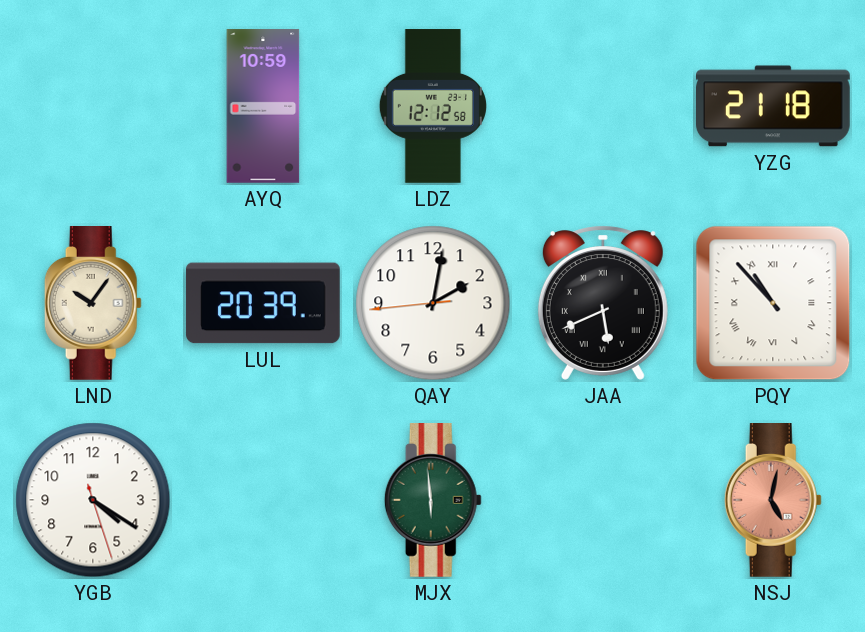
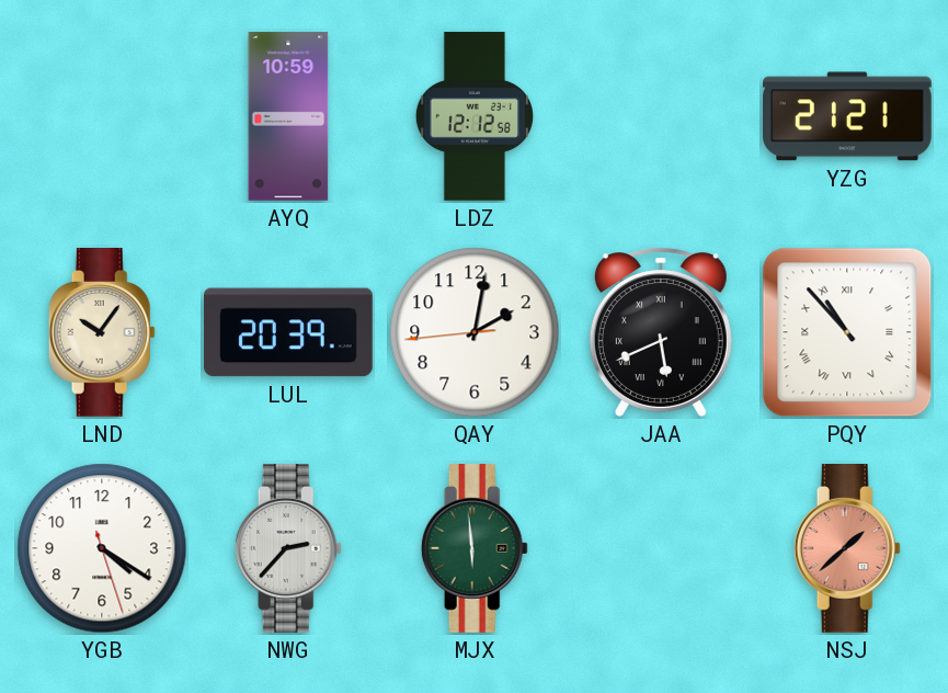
YZG: 21:18 -> 21:21
NWG: none -> 2:37
NSJ: 5:02 -> 1:38
